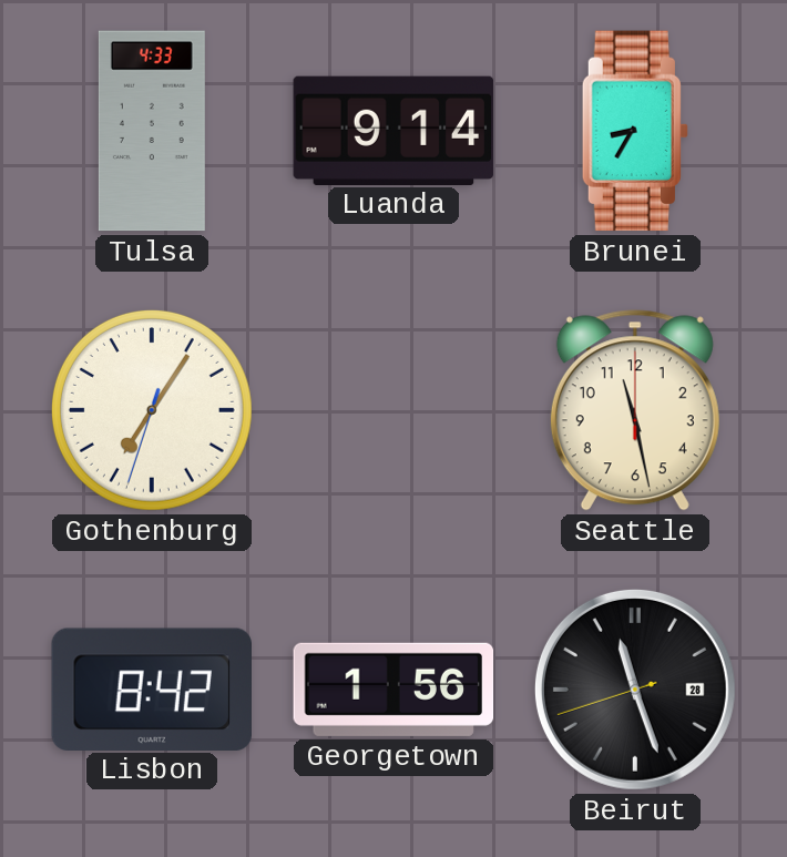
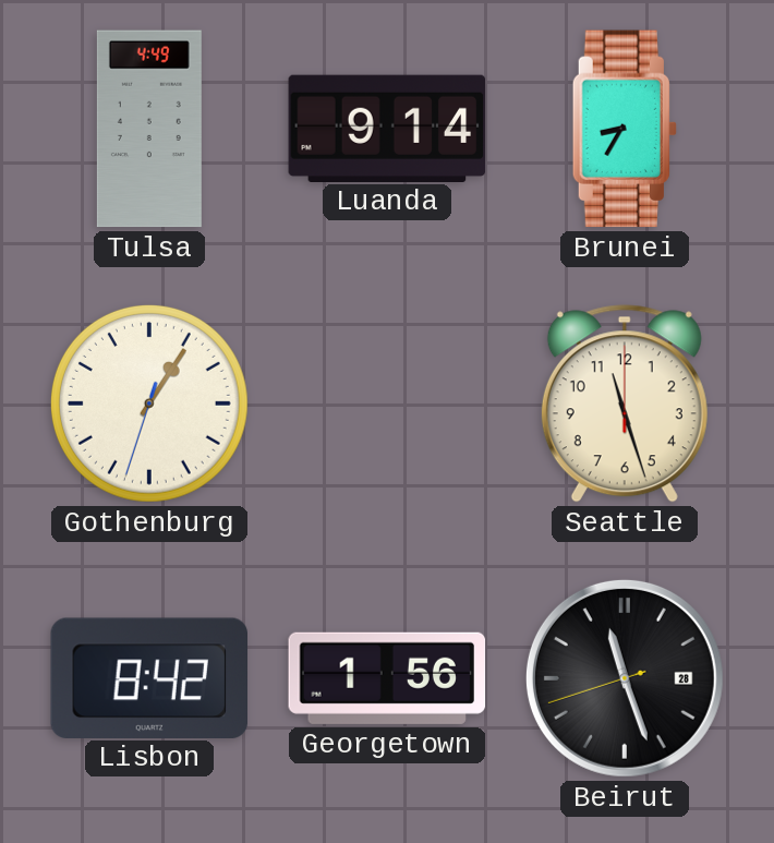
Tulsa: 4:33 -> 4:49
Gothenburg: 7:05 -> 1:05
Seattle: 11:28 -> 11:27
